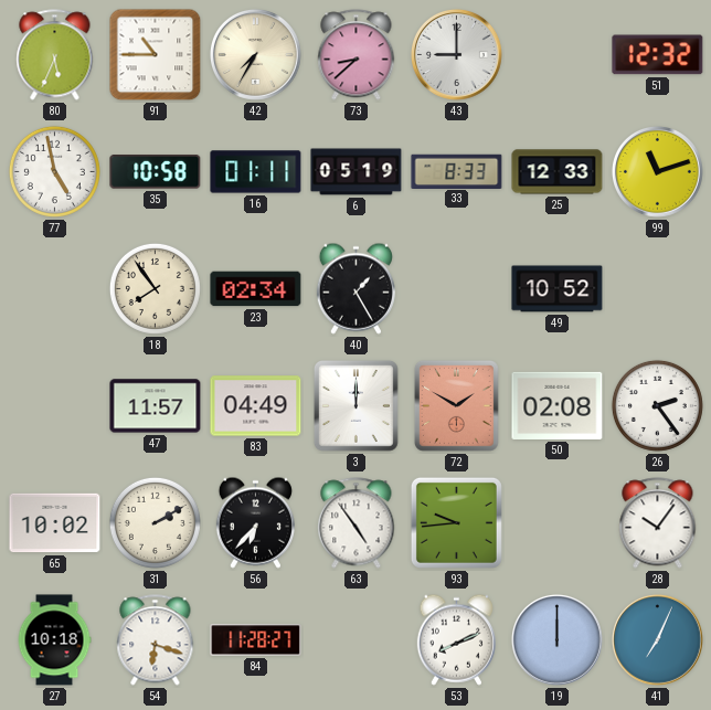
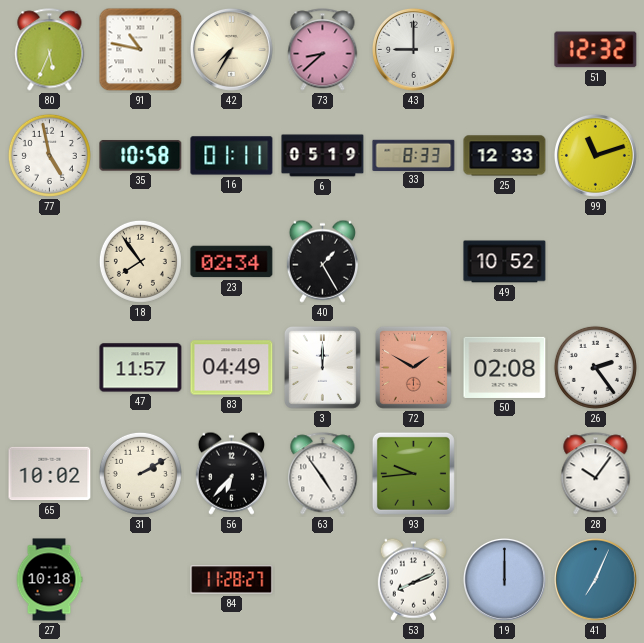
91: 10:45 -> 10:47
54: 6:18 -> none
